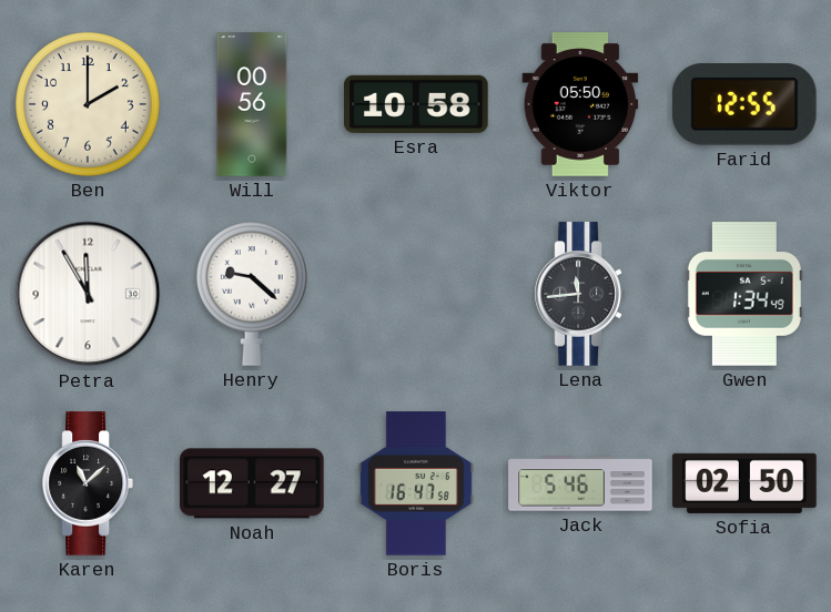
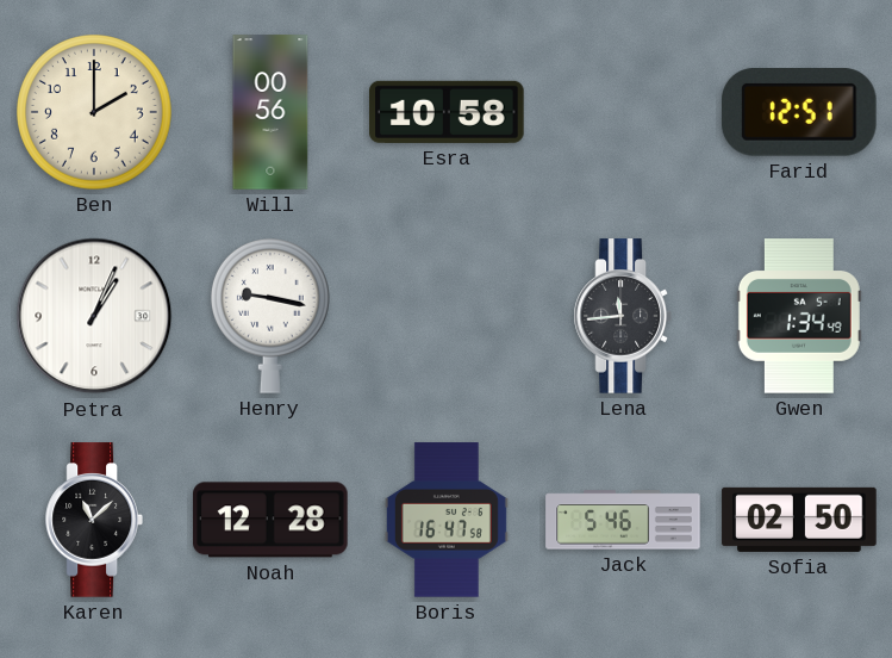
Viktor: 05:50 -> none
Farid: 12:55 -> 12:51
Petra: 11:55 -> 1:04
Henry: 9:22 -> 9:17
Noah: 12:27 -> 12:28
